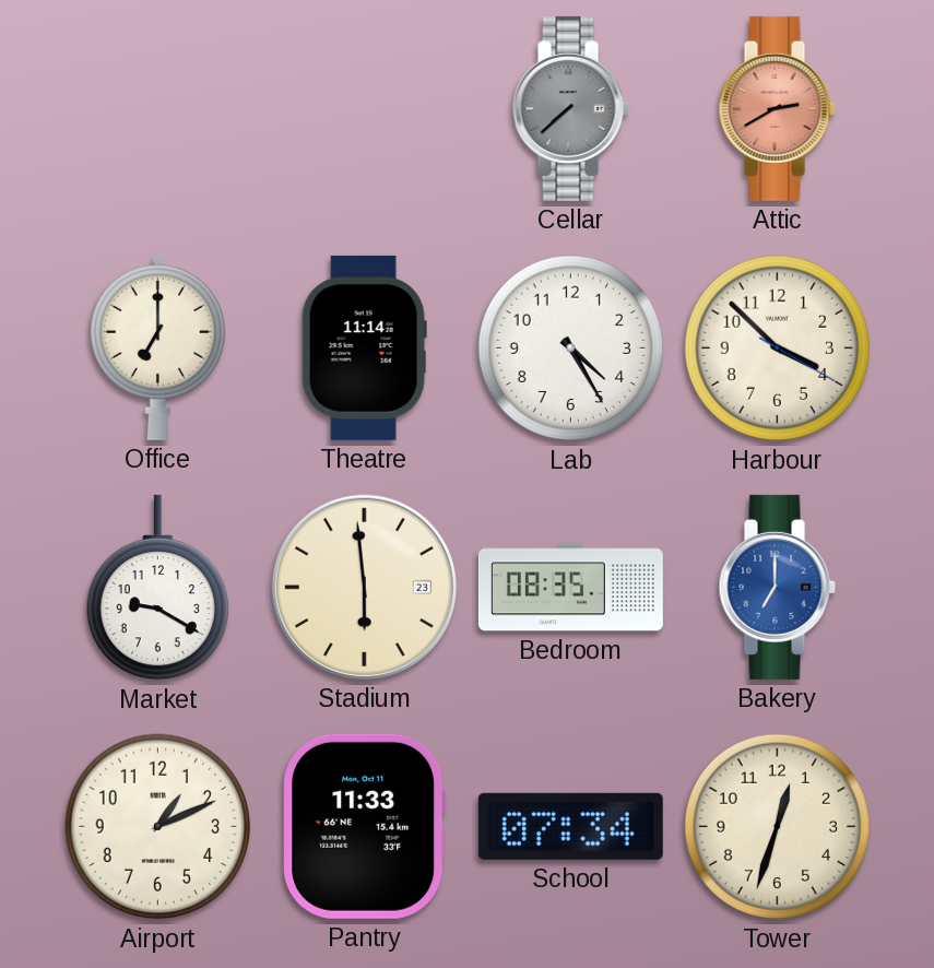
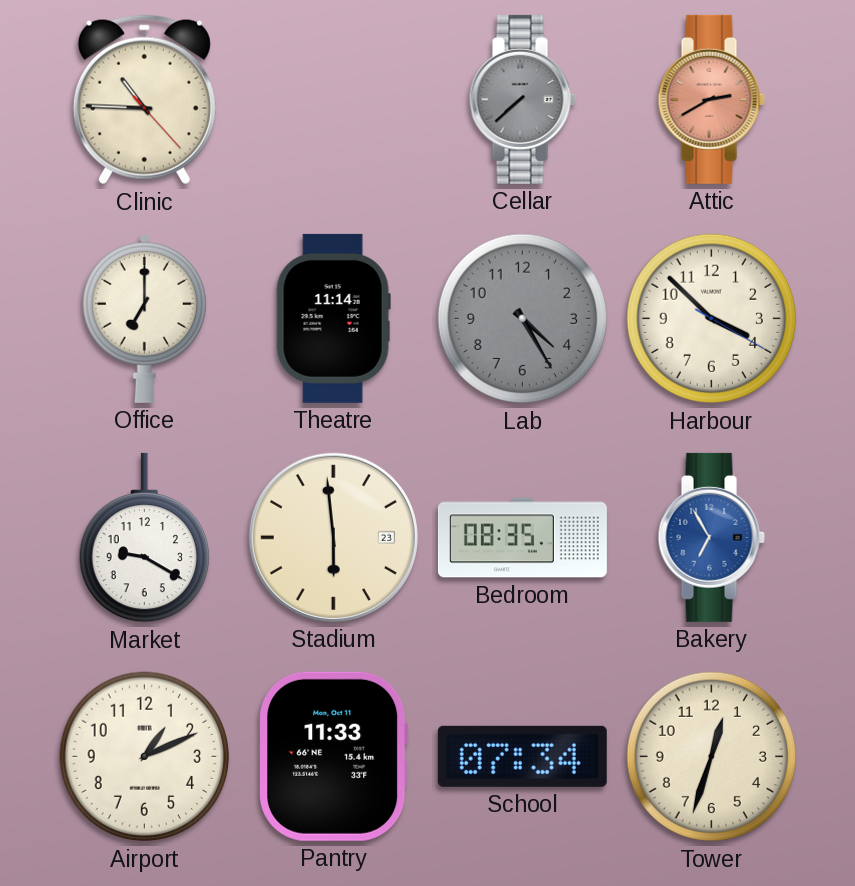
Clinic: none -> 10:45
Lab dial: white -> grey
Bakery: 7:00 -> 6:55
